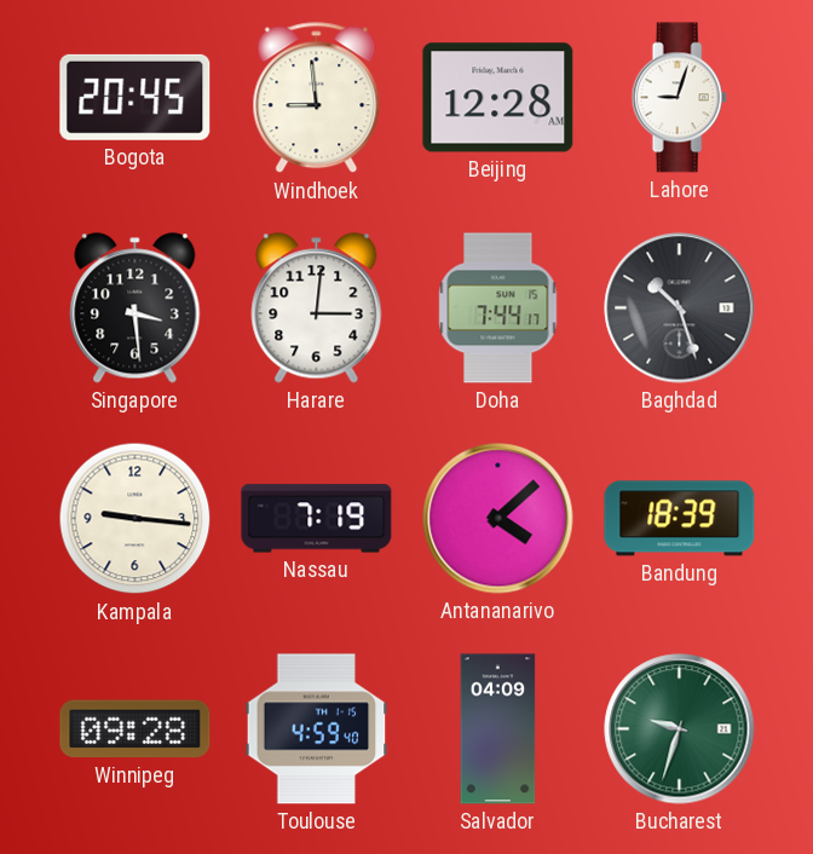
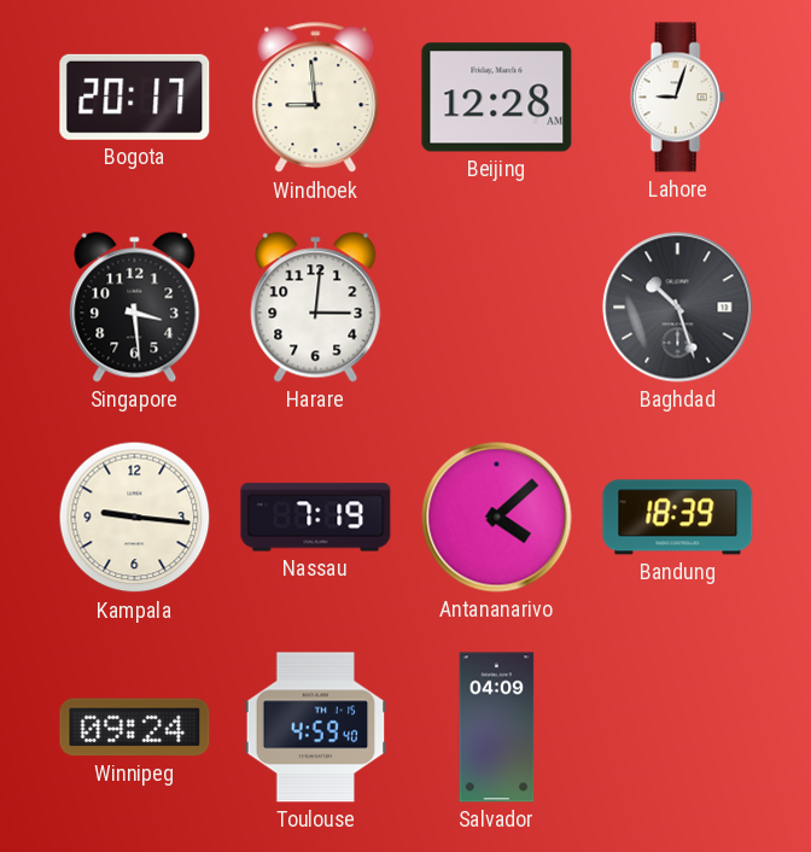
Bogota: 20:45 -> 20:17
Doha: 7:44 -> none
Winnipeg: 09:28 -> 09:24
Bucharest: 9:33 -> none
